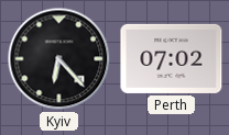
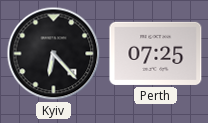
Perth: 07:02 -> 07:25
